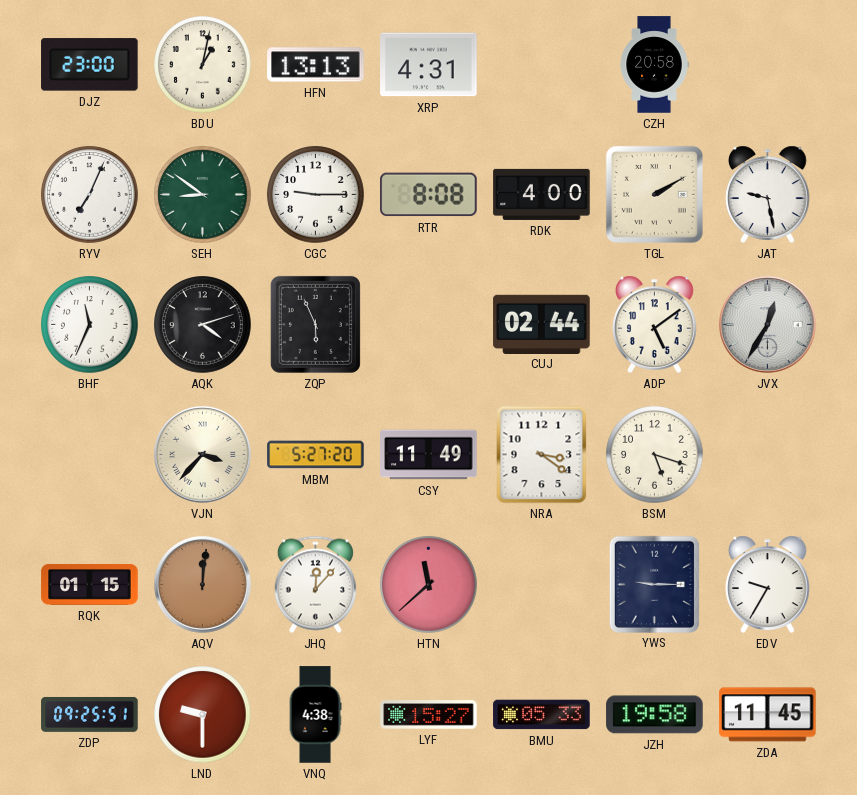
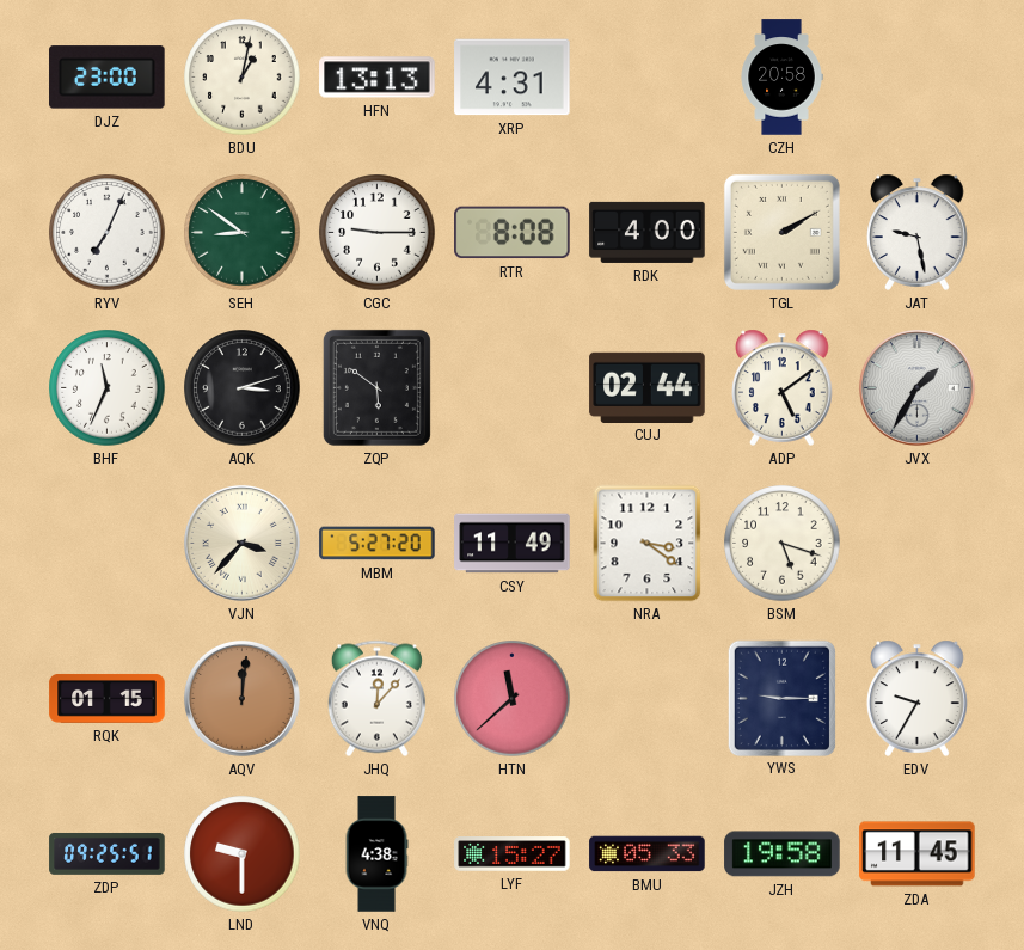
AQK: 4:12 -> 3:12
ZQP: 5:56 -> 5:51
JVX: 12:35 -> 1:35
